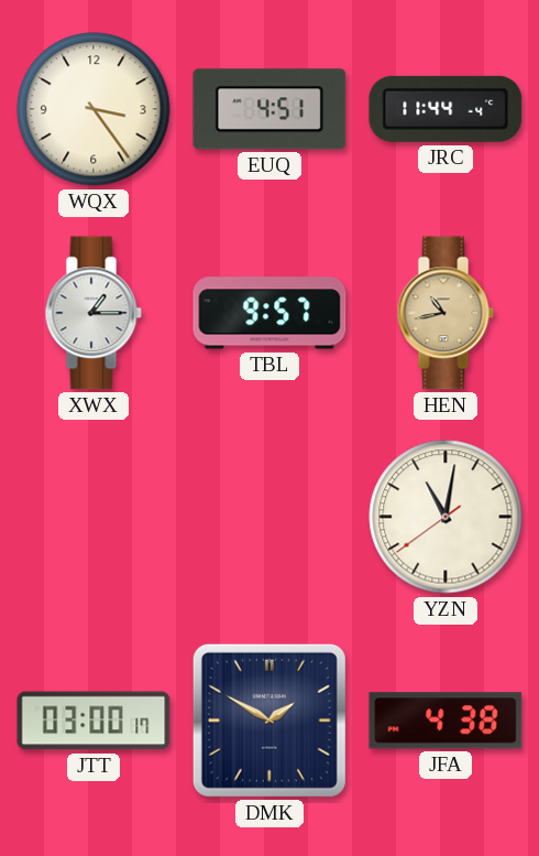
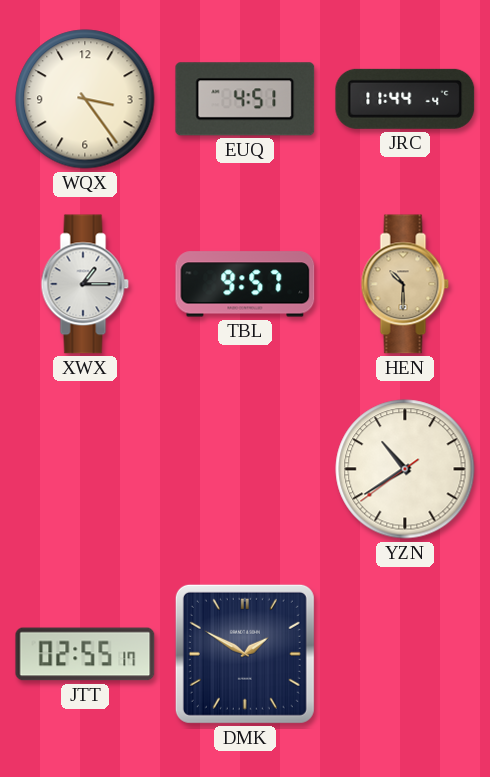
HEN: 10:43 -> 10:30
YZN: 11:01 -> 10:39
JTT: 03:00 -> 02:55
JFA: 4:38 -> none
